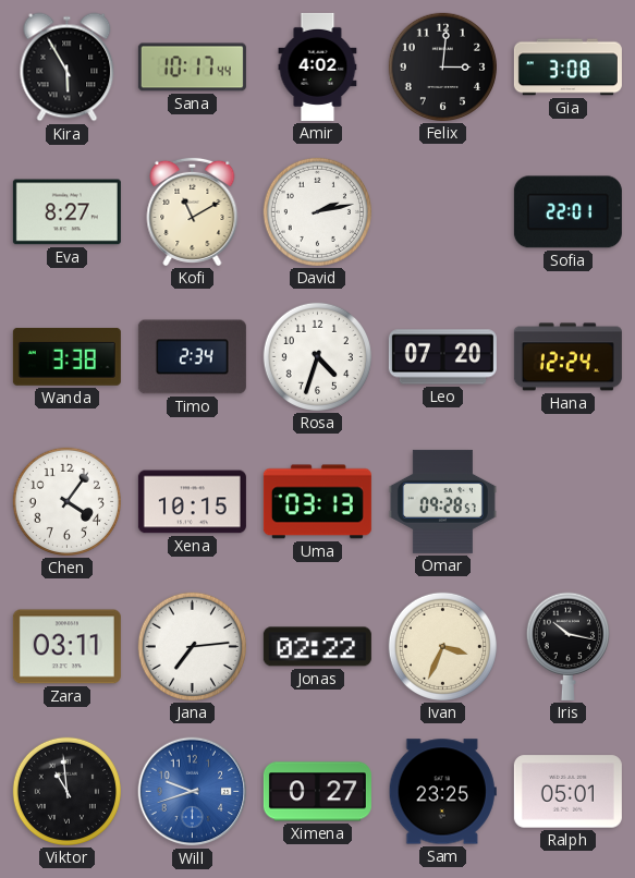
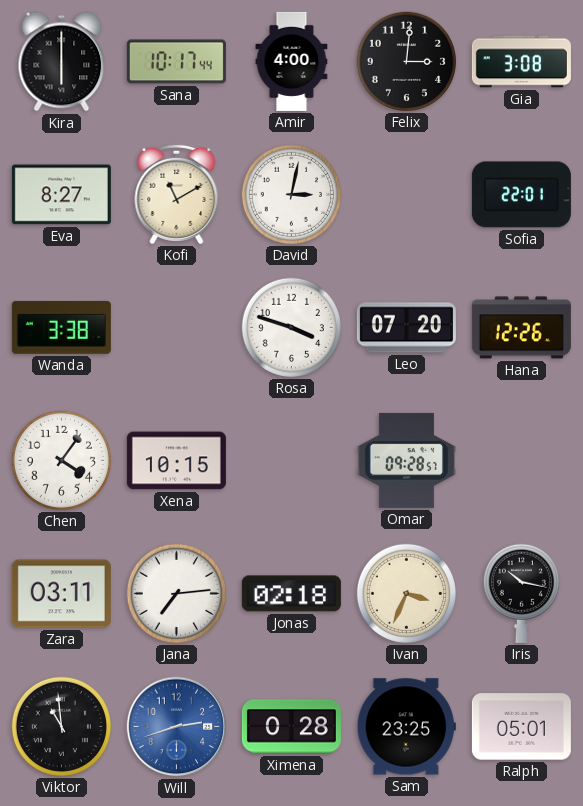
Kira: 5:55 -> 6:00
Amir: 4:02 -> 4:00
David: 2:13 -> 3:02
Timo: 2:34 -> none
Rosa: 4:33 -> 3:48
Hana: 12:24 -> 12:26
Uma: 03:13 -> none
Jonas: 02:22 -> 02:18
Will: 9:42 -> 2:42
Ximena: 0:27 -> 0:28
